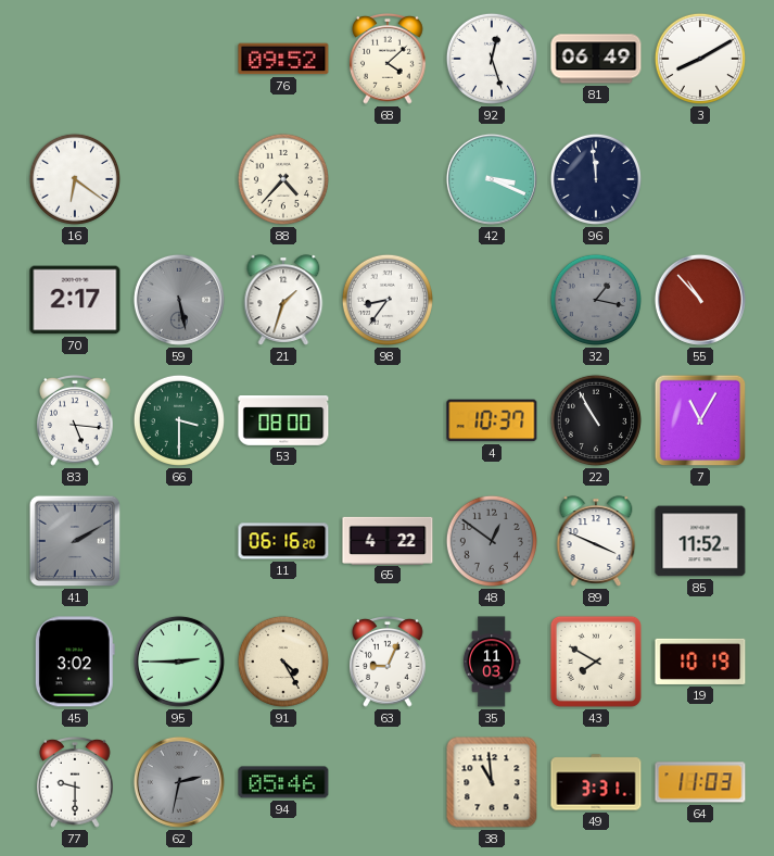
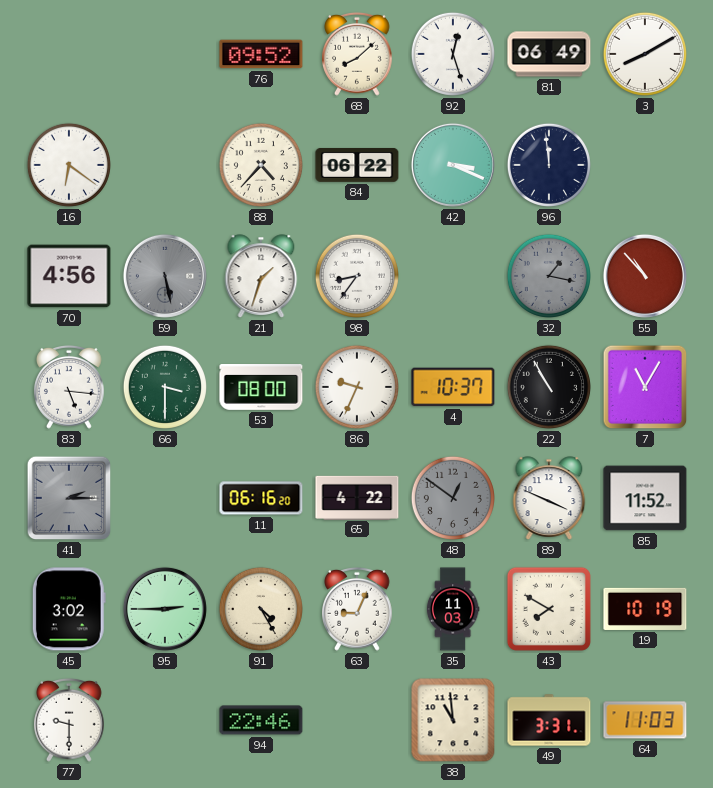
68: 4:08 -> 8:08
84: none -> 06:22
70: 2:17 -> 4:56
86: none -> 9:34
41: 2:10 -> 2:15
62: 2:32 -> none
94: 05:46 -> 22:46
